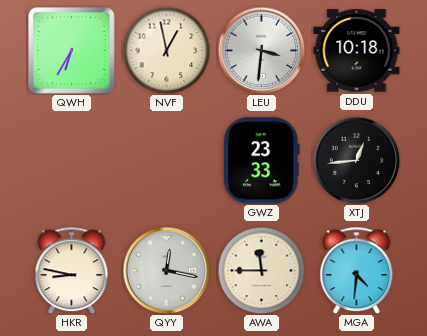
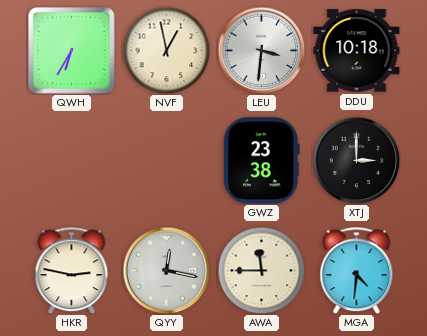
GWZ: 23:33 -> 23:38
XTJ: 12:44 -> 3:00
HKR: 8:47 -> 2:47
